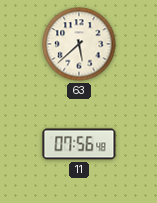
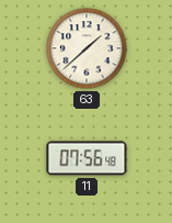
63: 5:38 -> 1:38
